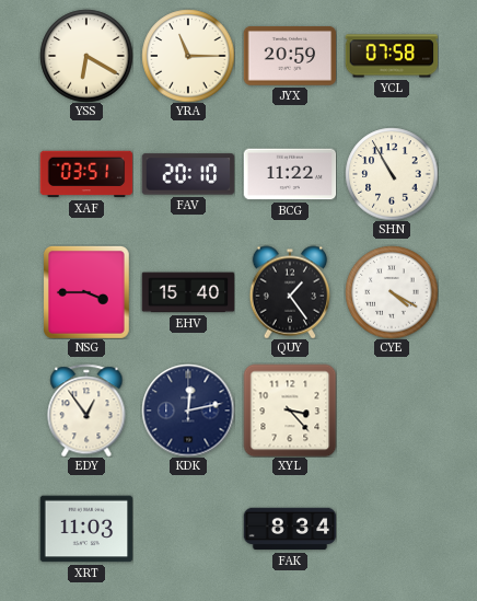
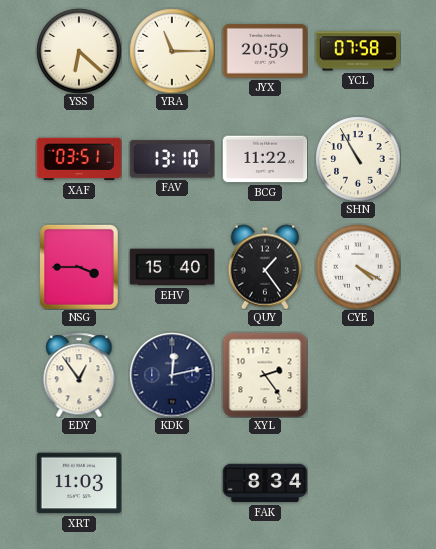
YSS: 6:20 -> 6:22
FAV: 20:10 -> 13:10
XYL: 3:23 -> 2:24
